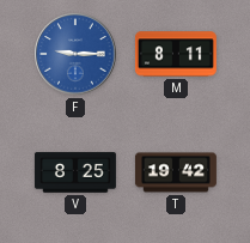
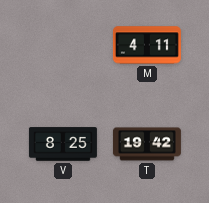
F: 9:15 -> none
M: 8:11 -> 4:11
